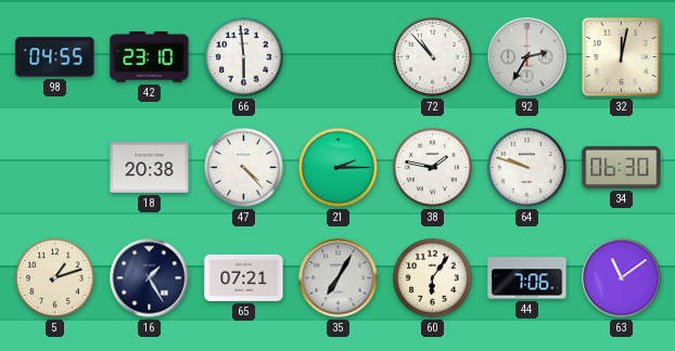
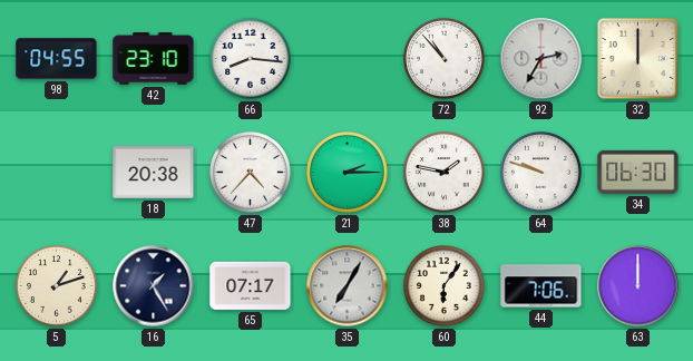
66: 5:59 -> 8:16
32: 12:02 -> 12:00
47: 4:23 -> 4:37
65: 07:21 -> 07:17
63: 11:09 -> 12:00
